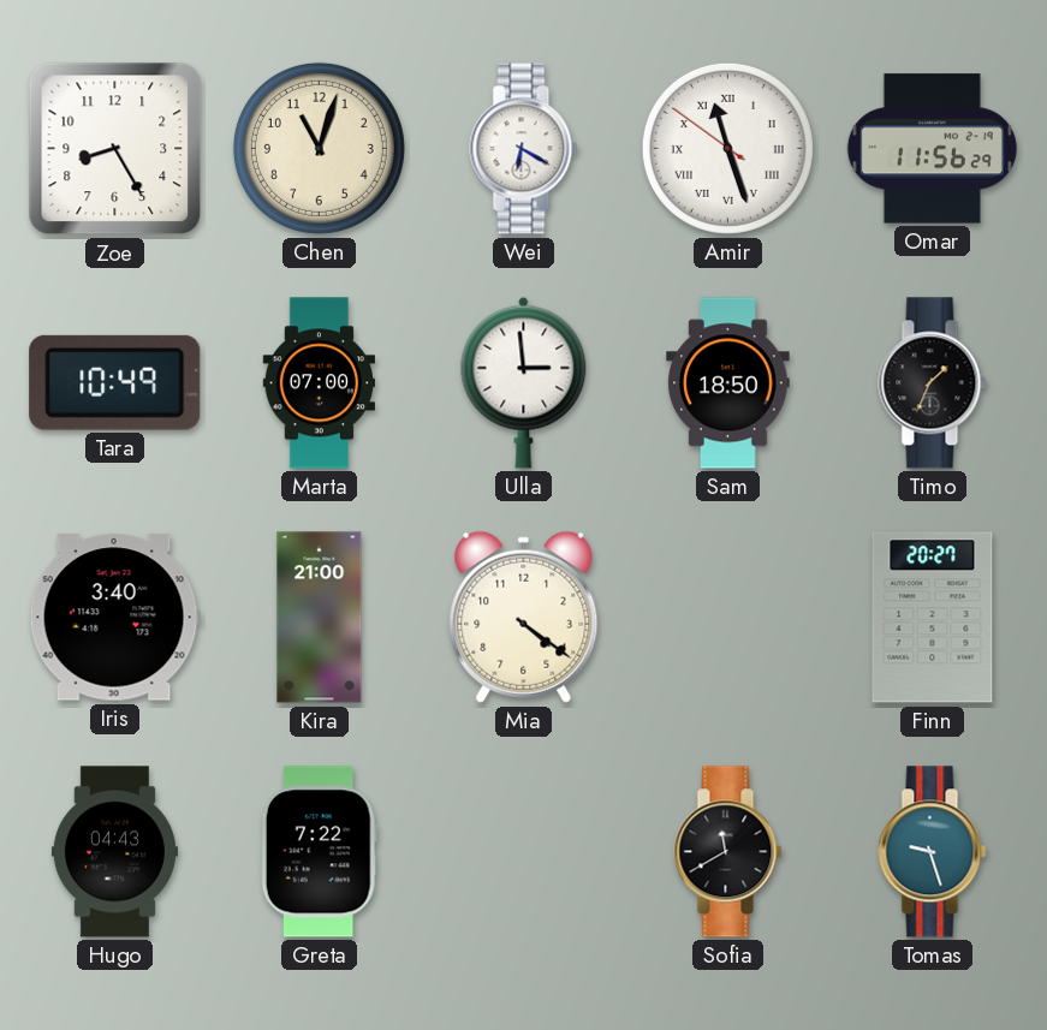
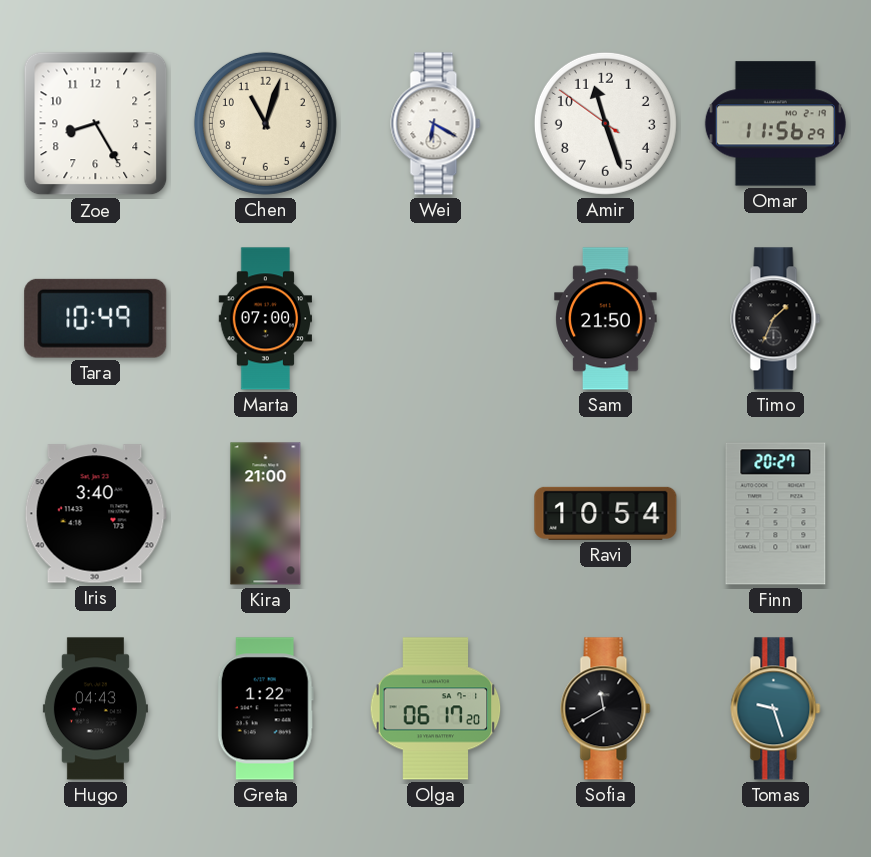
Amir numerals: Roman -> Arabic
Ulla: 2:59 -> none
Sam: 18:50 -> 21:50
Mia: 4:21 -> none
Ravi: none -> 10:54
Greta: 7:22 -> 1:22
Olga: none -> 06:17
